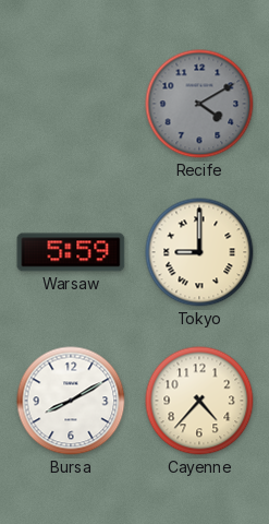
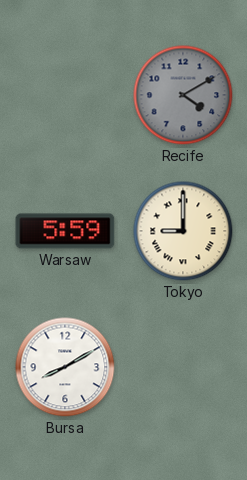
Cayenne: 4:37 -> none
